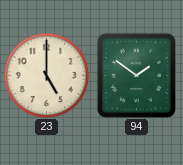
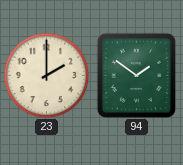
23: 5:00 -> 2:00
